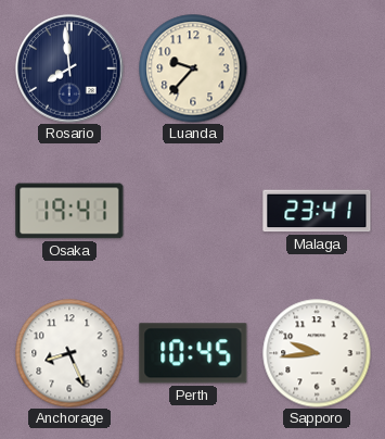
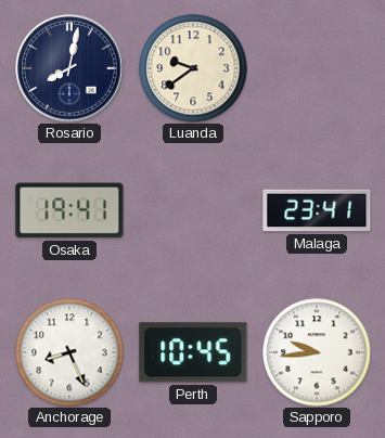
Rosario: 7:59 -> 8:02
Luanda: 9:37 -> 9:39
